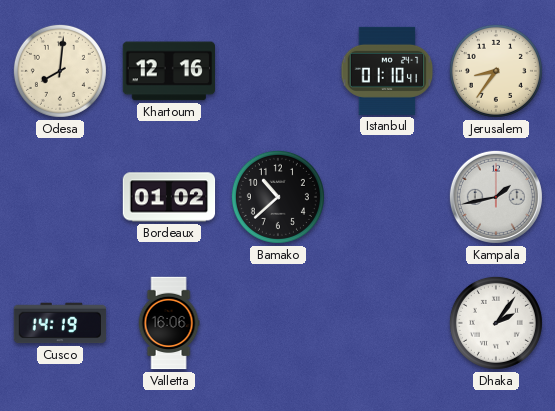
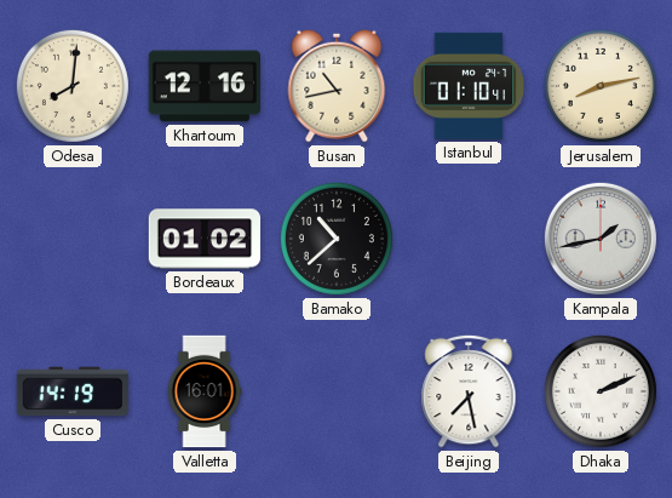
Busan: none -> 10:43
Jerusalem: 8:36 -> 8:13
Valletta: 16:06 -> 16:01
Beijing: none -> 7:28
Dhaka: 2:06 -> 2:11
